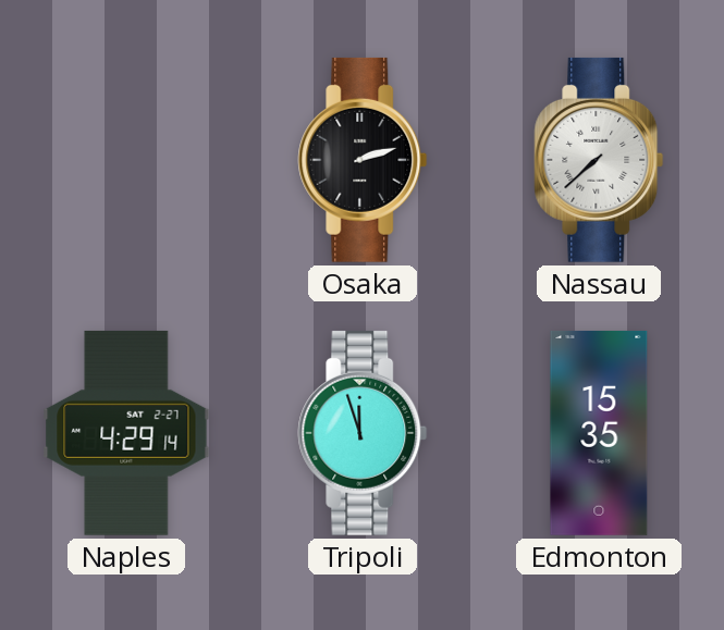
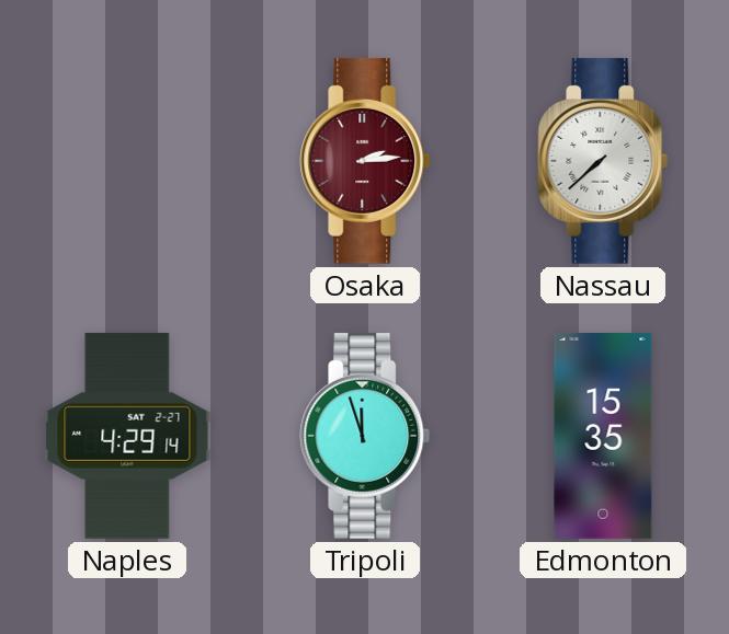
Osaka: 2:12 -> 2:14
Osaka dial: black -> burgundy
